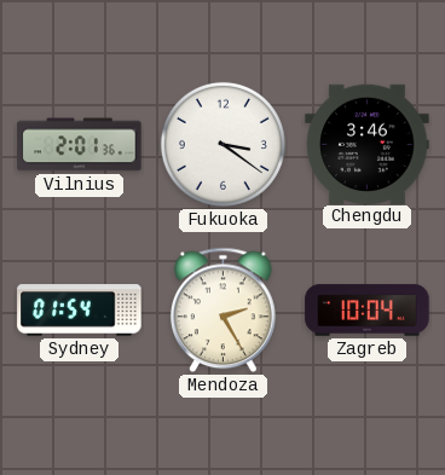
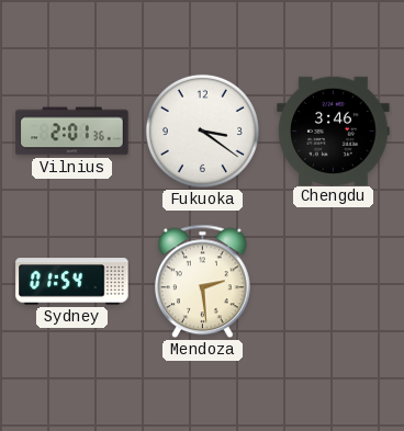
Mendoza: 2:25 -> 2:29
Zagreb: 10:04 -> none
